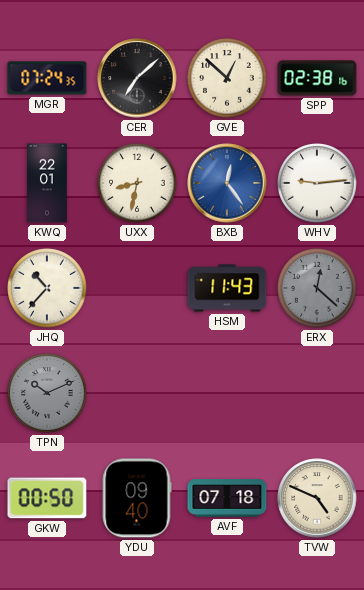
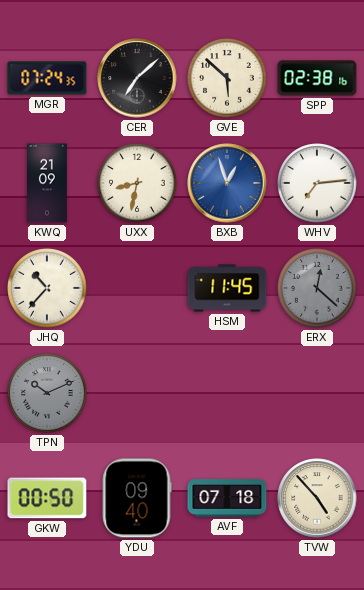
GVE: 12:52 -> 5:52
KWQ: 22:01 -> 21:09
BXB: 12:24 -> 12:57
WHV: 9:14 -> 7:14
HSM: 11:43 -> 11:45
TVW: 4:49 -> 4:53
